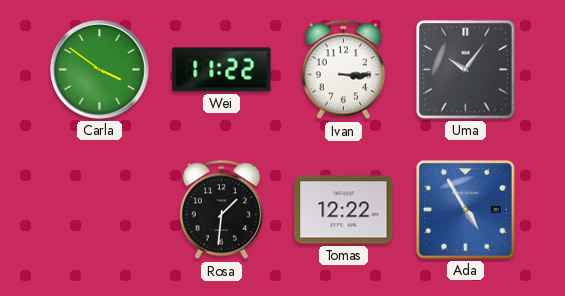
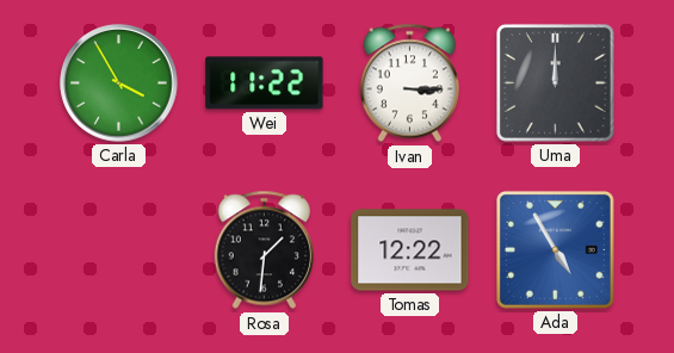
Carla: 3:51 -> 3:55
Uma: 10:06 -> 12:00
